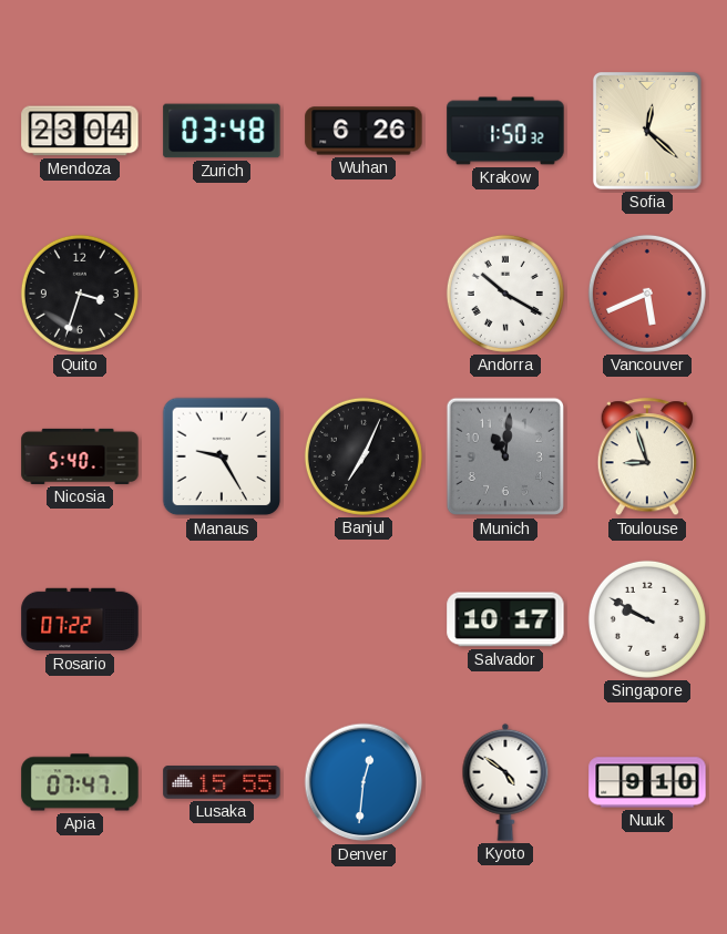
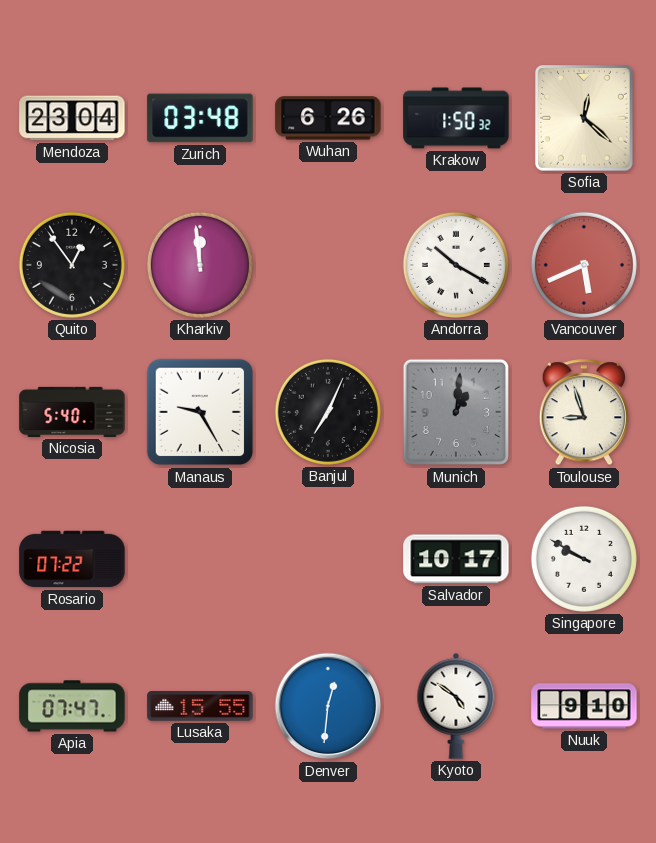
Quito: 3:33 -> 12:54
Kharkiv: none -> 11:59
Munich: 11:01 -> 1:01
